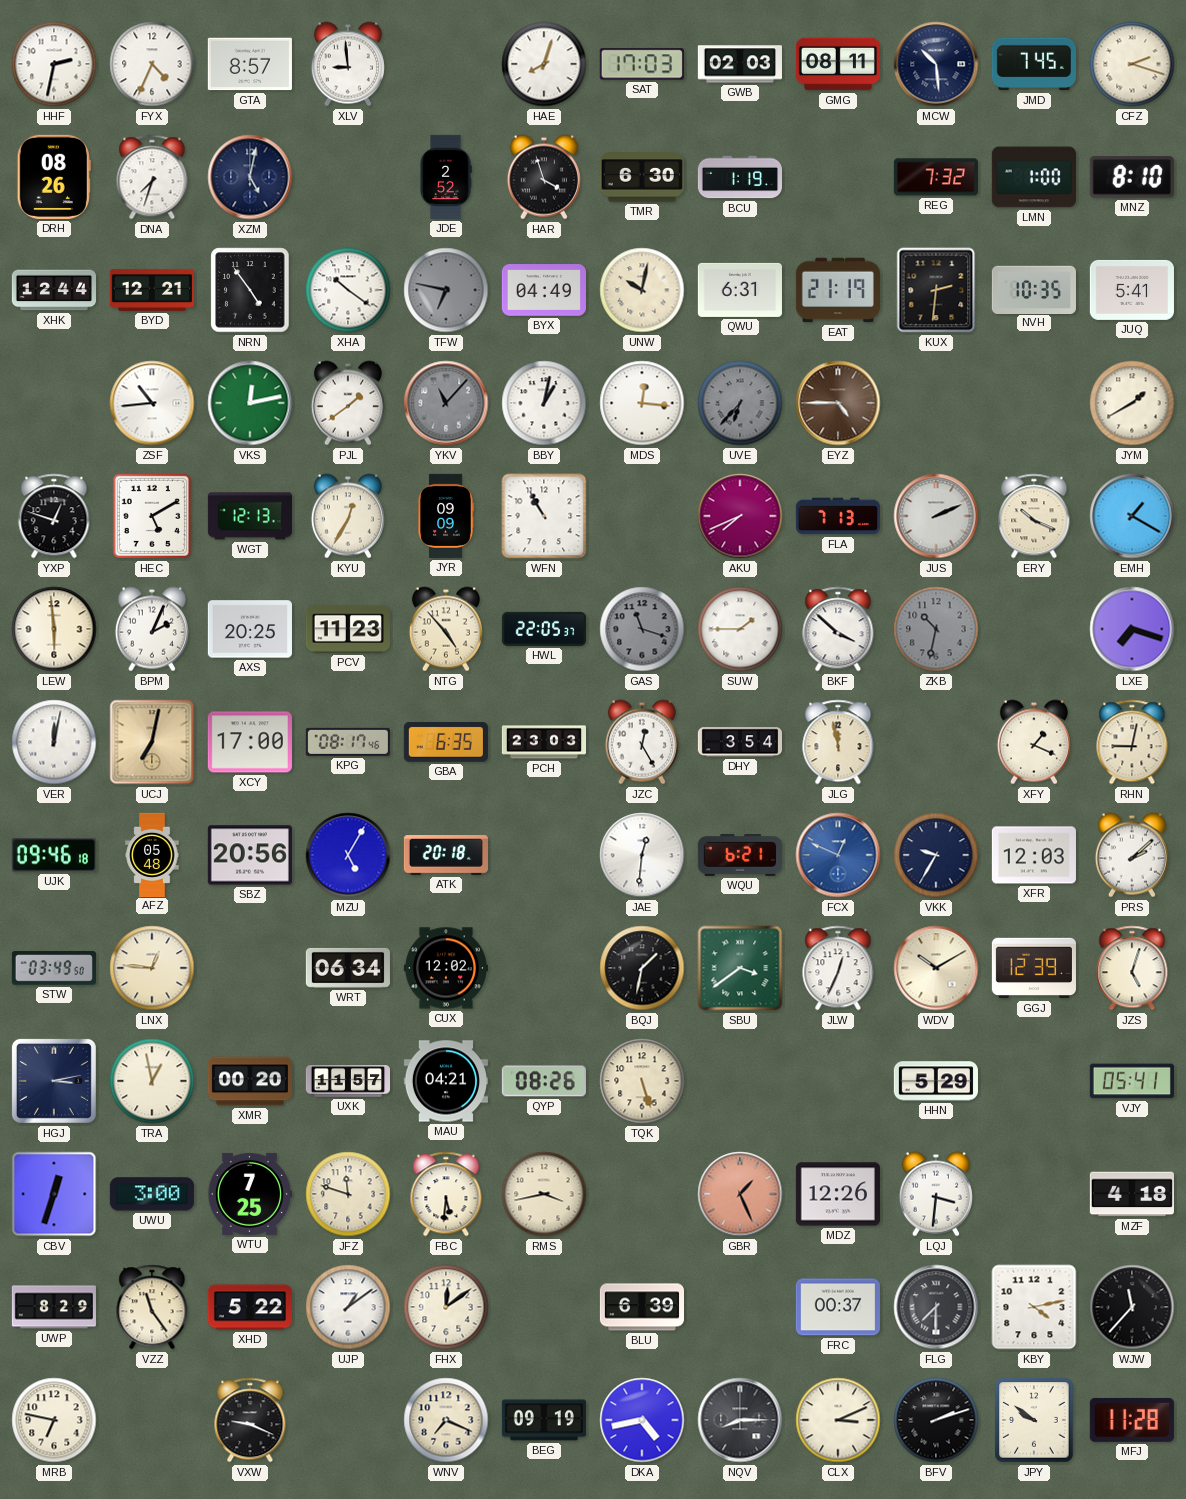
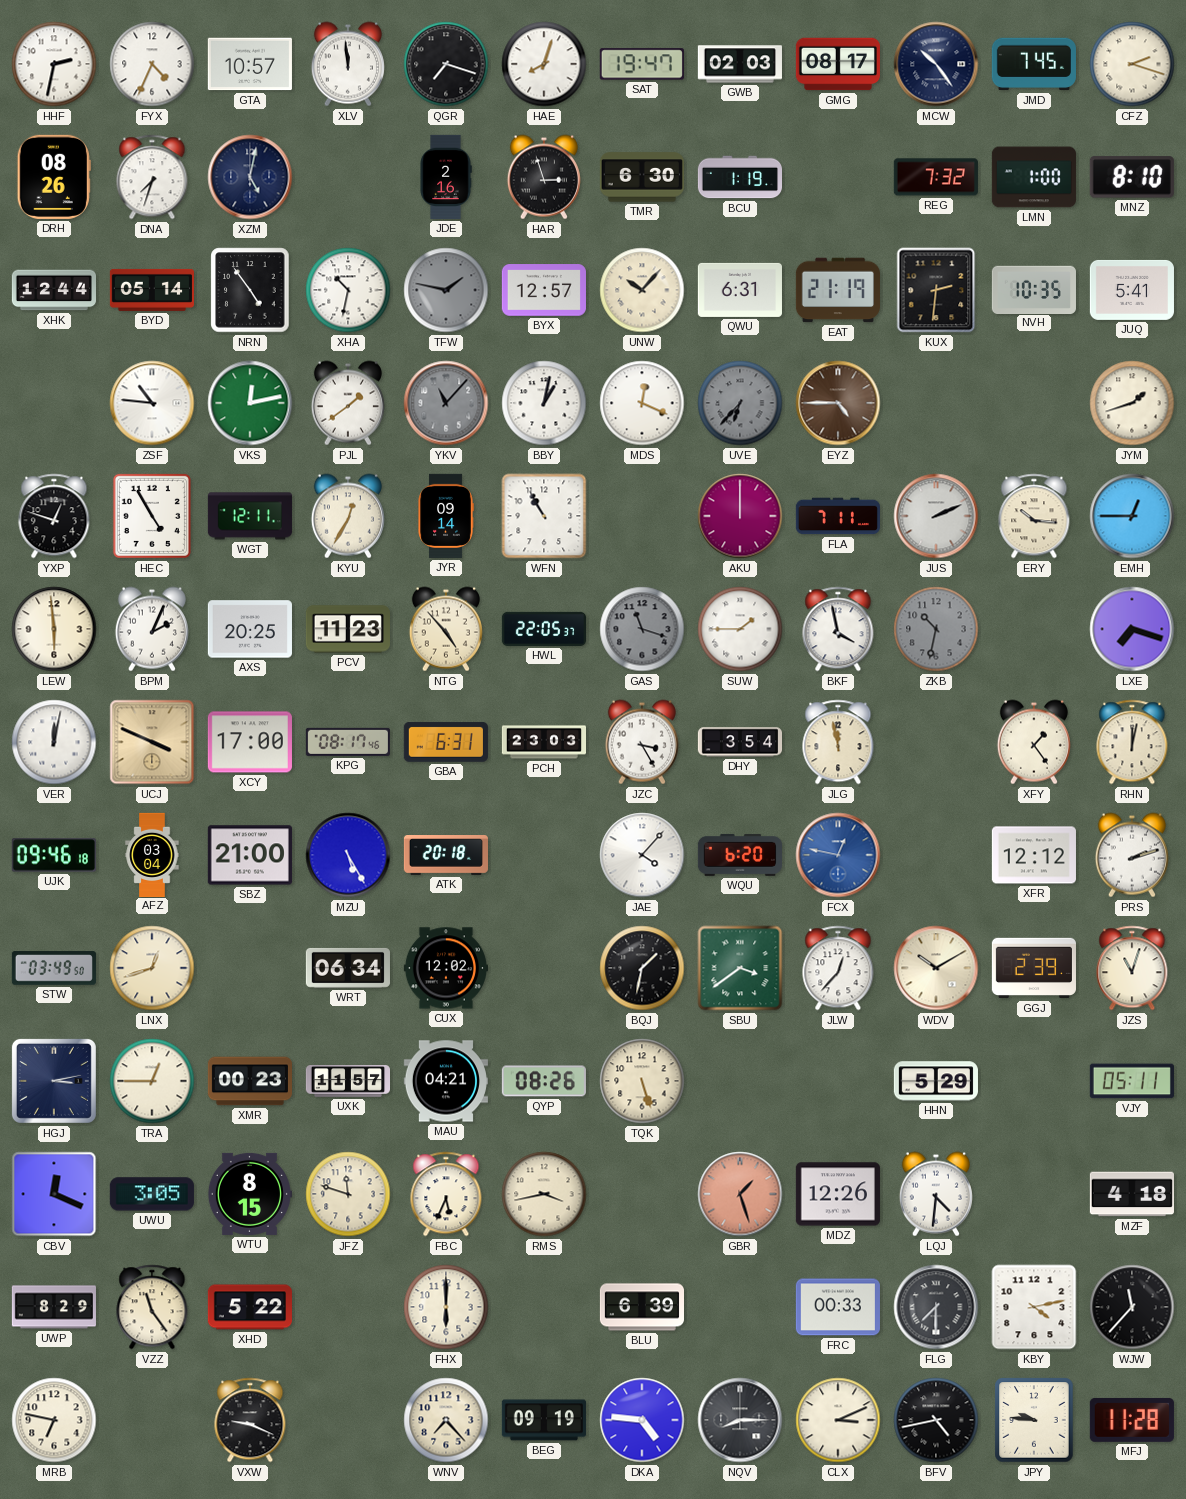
GTA: 8:57 -> 10:57
XLV: 8:59 -> 11:59
QGR: none -> 7:18
SAT: 17:03 -> 19:47
GMG: 08:11 -> 08:17
MCW: 10:29 -> 10:24
JDE: 2:52 -> 2:16
HAR: 3:57 -> 2:57
BYD: 12:21 -> 05:14
XHA: 10:21 -> 10:32
TFW: 6:47 -> 1:47
BYX: 04:49 -> 12:57
UNW: 10:02 -> 10:07
ZSF: 10:44 -> 10:46
MDS: 12:16 -> 12:19
JYM: 1:40 -> 1:42
HEC: 5:10 -> 4:55
WGT: 12:13 -> 12:11
JYR: 09:09 -> 09:14
AKU: 7:41 -> 12:00
FLA: 7:13 -> 7:11
ERY: 10:19 -> 10:16
EMH: 1:20 -> 12:45
BKF: 3:52 -> 3:58
UCJ: 7:02 -> 3:49
GBA: 6:35 -> 6:31
JZC: 12:25 -> 3:25
XFY: 1:19 -> 1:24
RHN: 9:02 -> 12:02
AFZ: 05:48 -> 03:04
SBZ: 20:56 -> 21:00
MZU: 5:05 -> 5:25
JAE: 12:31 -> 4:07
WQU: 6:21 -> 6:20
FCX: 12:49 -> 12:47
VKK: 9:35 -> none
XFR: 12:03 -> 12:12
PRS: 2:08 -> 2:12
LNX: 12:46 -> 12:42
JLW: 12:34 -> 12:37
GGJ: 12:39 -> 2:39
JZS: 5:03 -> 11:03
TRA: 12:58 -> 12:45
XMR: 00:20 -> 00:23
VJY: 05:41 -> 05:11
CBV: 12:33 -> 12:19
UWU: 3:00 -> 3:05
WTU: 7:25 -> 8:15
FBC: 5:31 -> 5:34
GBR: 1:26 -> 1:27
LQJ: 3:31 -> 4:31
UJP: 1:09 -> none
FHX: 12:09 -> 6:00
FRC: 00:37 -> 00:33
WNV: 7:19 -> 7:23
DKA: 4:43 -> 4:46
BFV: 2:12 -> 4:43
JPY: 9:51 -> 9:46
